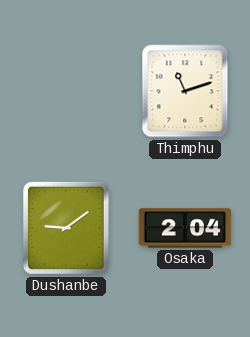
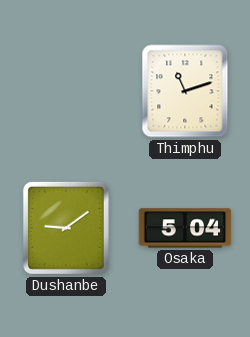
Osaka: 2:04 -> 5:04
